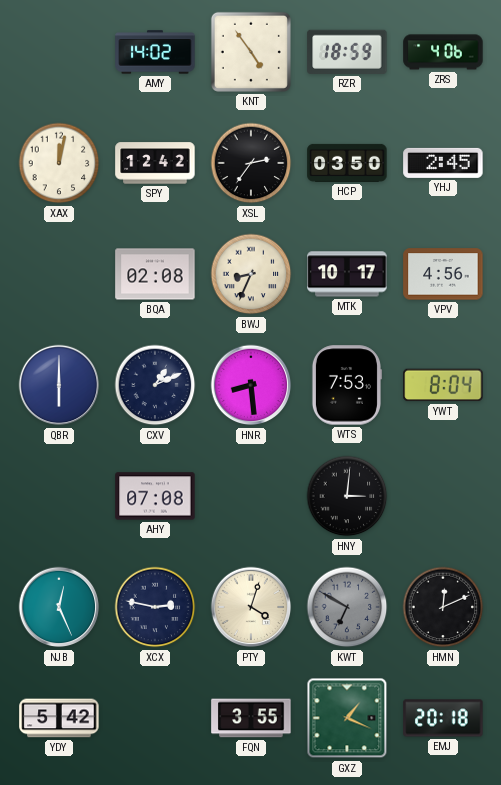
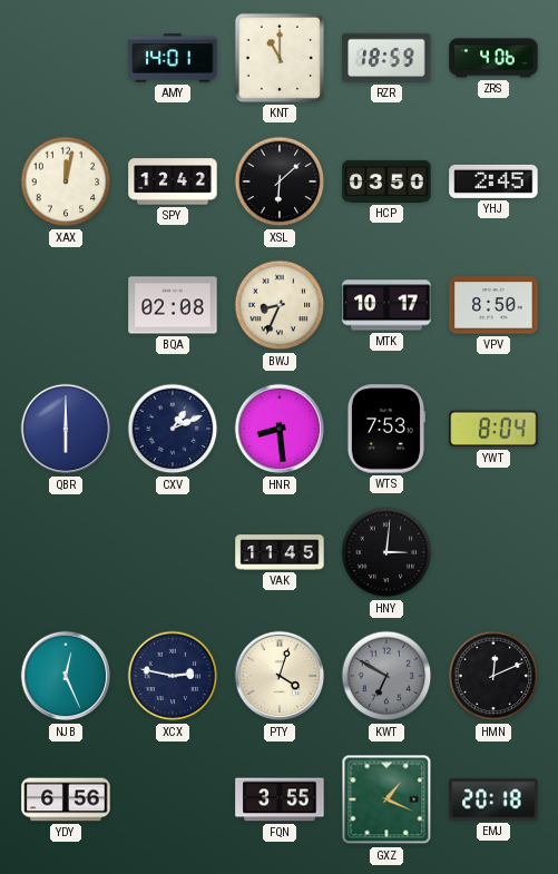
AMY: 14:02 -> 14:01
KNT: 4:54 -> 11:00
XSL: 2:36 -> 6:08
VPV: 4:56 -> 8:50
AHY: 07:08 -> none
VAK: none -> 11:45
YDY: 5:42 -> 6:56
